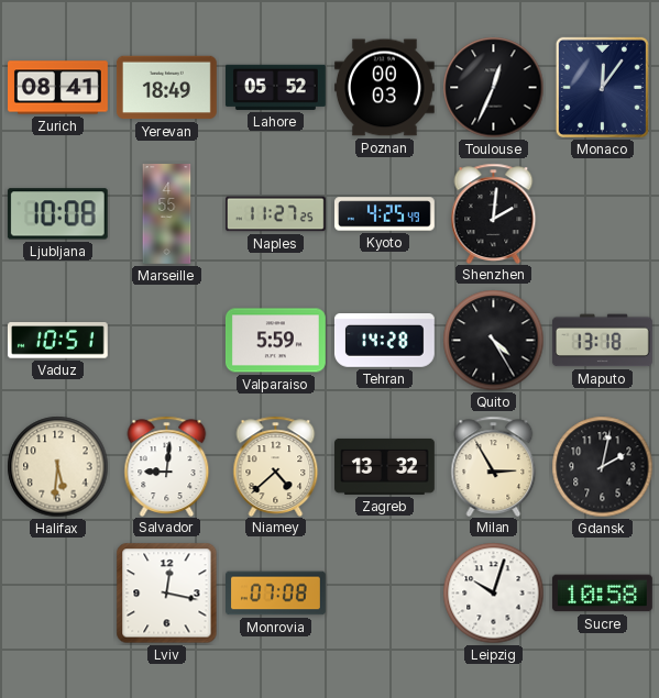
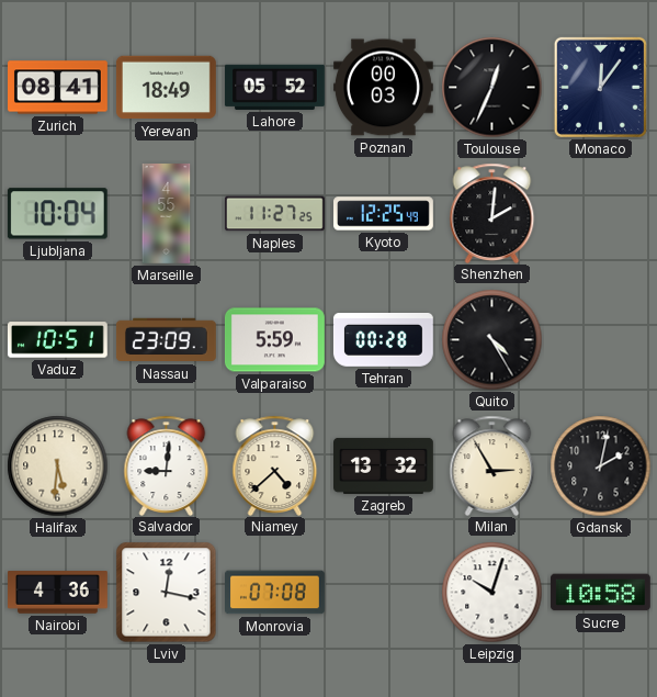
Ljubljana: 10:08 -> 10:04
Kyoto: 4:25 -> 12:25
Nassau: none -> 23:09
Tehran: 14:28 -> 00:28
Maputo: 13:18 -> none
Nairobi: none -> 4:36
